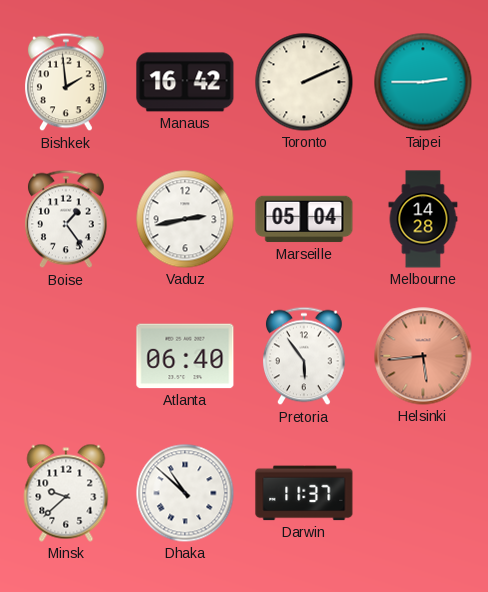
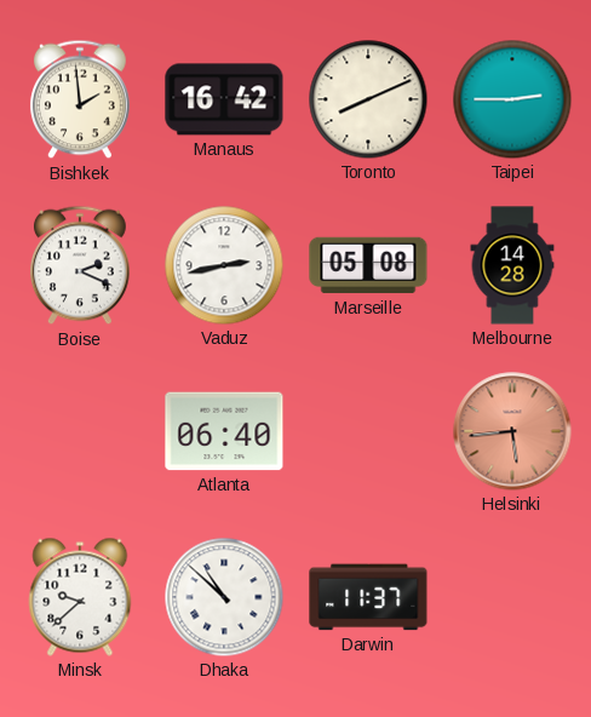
Toronto: 2:11 -> 8:11
Boise: 1:24 -> 2:19
Marseille: 05:04 -> 05:08
Pretoria: 5:54 -> none
